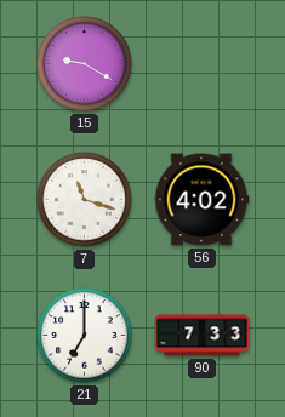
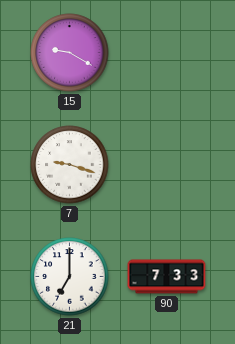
7: 11:18 -> 9:18
56: 4:02 -> none
